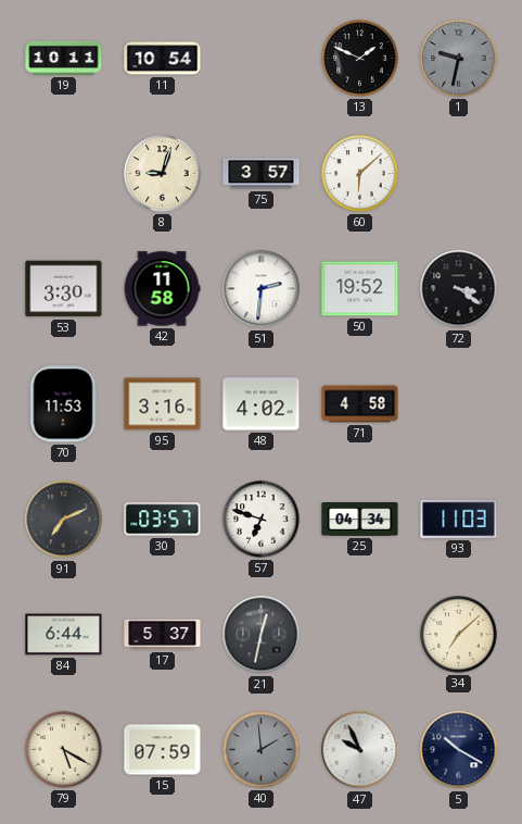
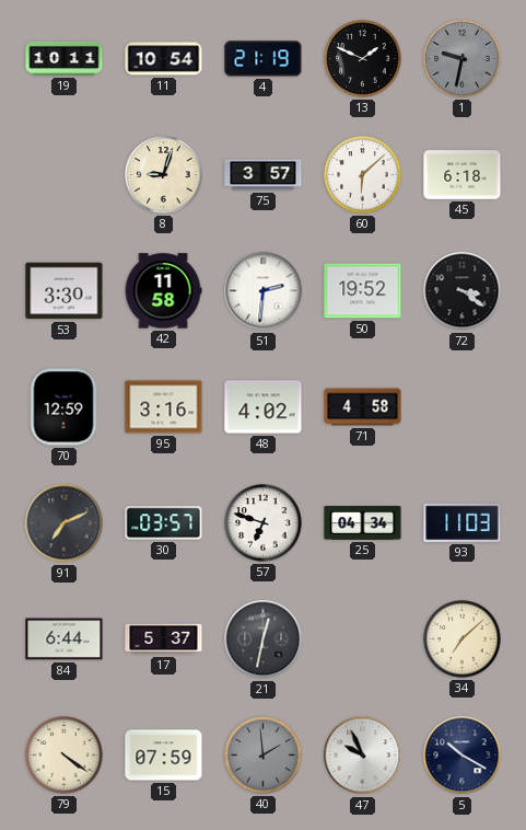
4: none -> 21:19
45: none -> 6:18
70: 11:53 -> 12:59
79: 5:20 -> 4:21
